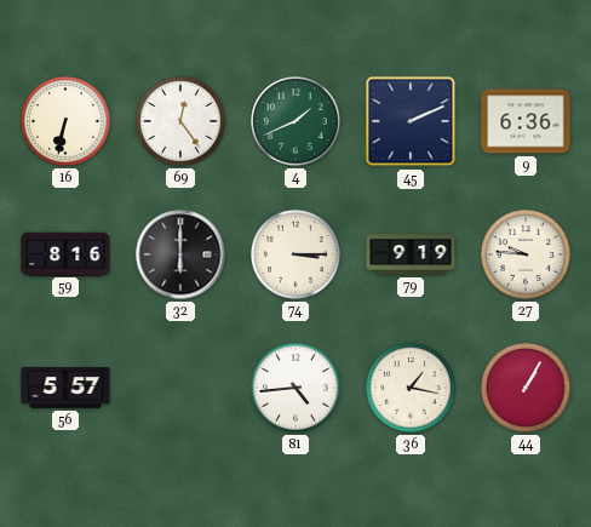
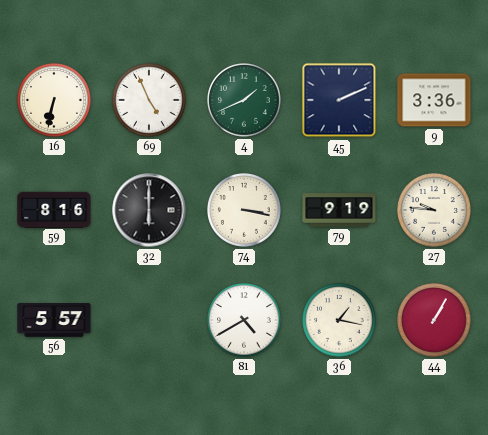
69: 12:24 -> 4:56
9: 6:36 -> 3:36
74: 3:15 -> 3:17
81: 4:44 -> 4:40
